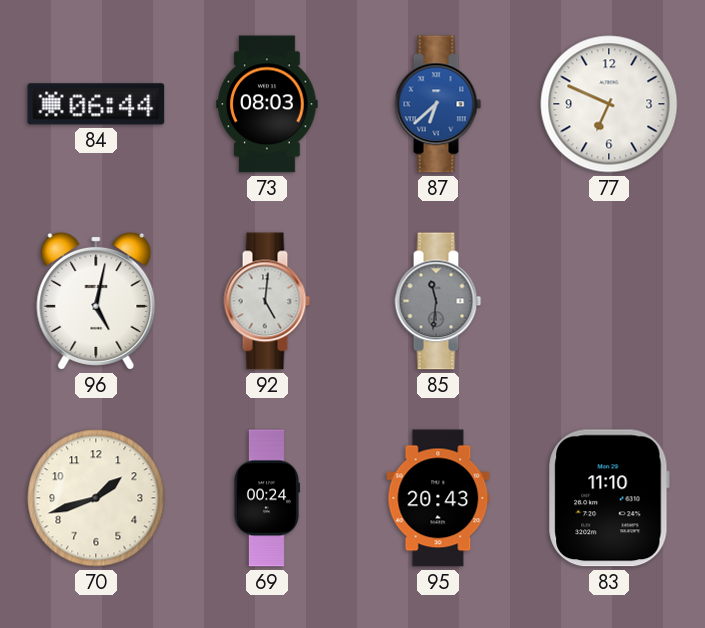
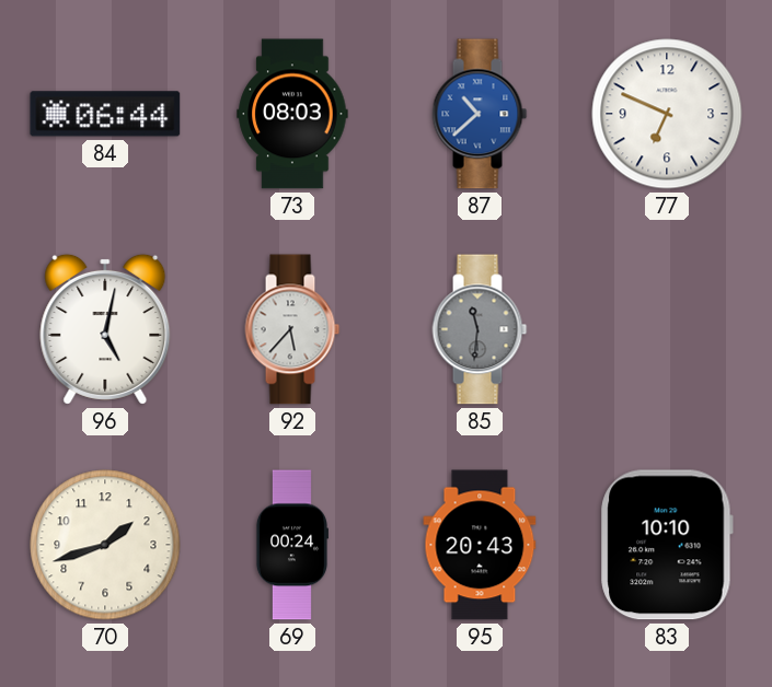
87: 6:38 -> 10:38
92: 5:01 -> 5:37
83: 11:10 -> 10:10
